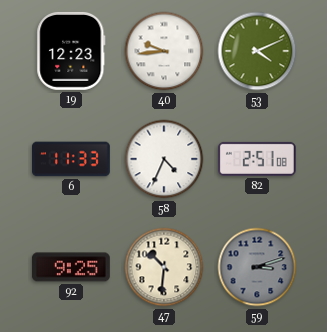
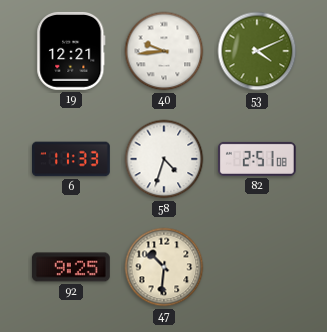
19: 12:23 -> 12:21
58: 4:34 -> 4:33
59: 3:12 -> none
